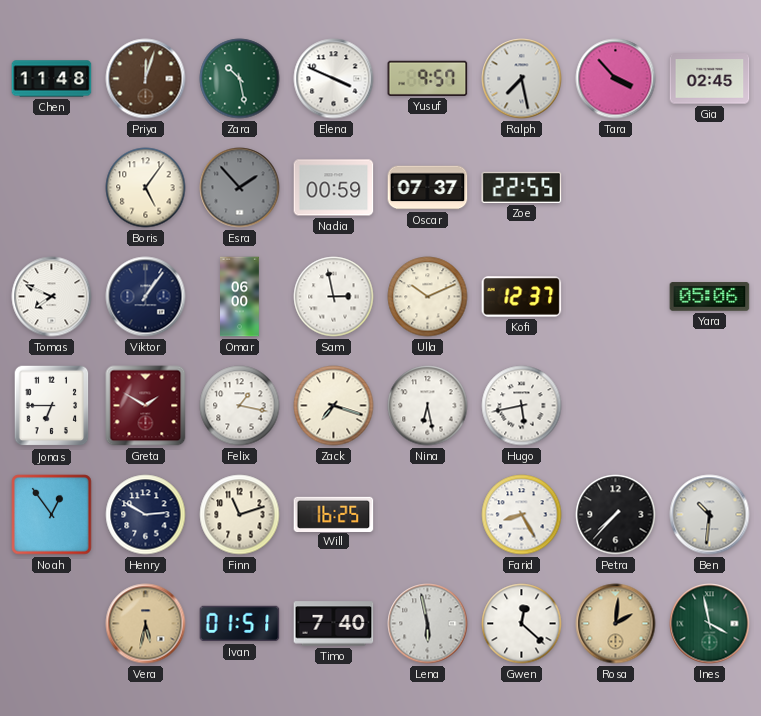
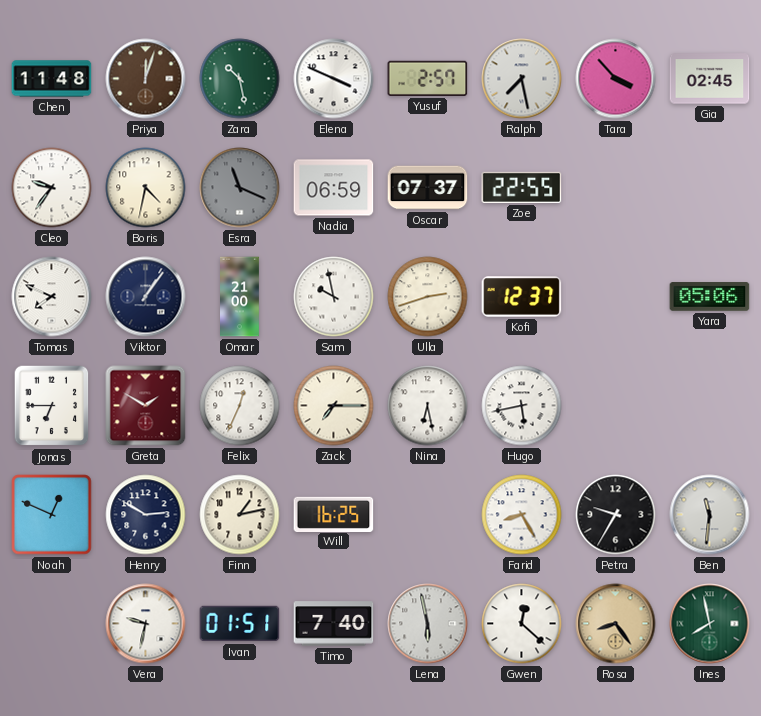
Yusuf: 9:57 -> 2:57
Cleo: none -> 9:36
Boris: 5:06 -> 4:32
Esra: 1:53 -> 11:19
Nadia: 00:59 -> 06:59
Omar: 06:00 -> 21:00
Sam: 2:58 -> 9:58
Ulla: 10:11 -> 2:42
Felix: 1:17 -> 12:34
Zack: 7:18 -> 7:15
Noah: 12:54 -> 12:49
Finn: 11:12 -> 1:13
Petra: 7:37 -> 9:35
Ben: 10:31 -> 11:31
Vera: 5:32 -> 9:32
Vera dial: champagne -> white
Rosa: 2:01 -> 8:24
Ines: 3:58 -> 7:58
